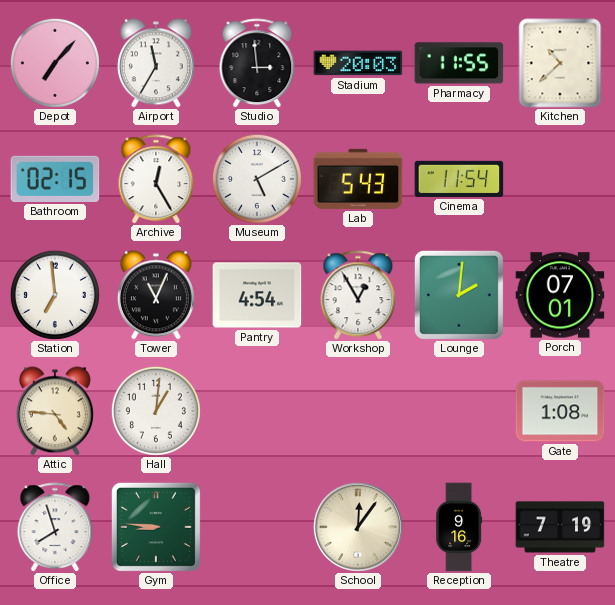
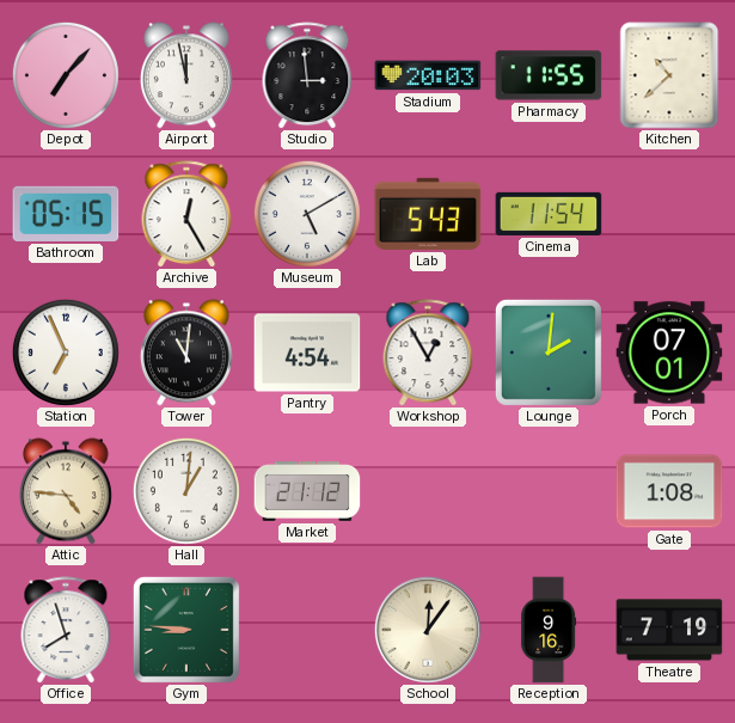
Airport: 11:35 -> 11:58
Bathroom: 02:15 -> 05:15
Station: 6:59 -> 6:56
Tower: 11:04 -> 11:01
Market: none -> 21:12
